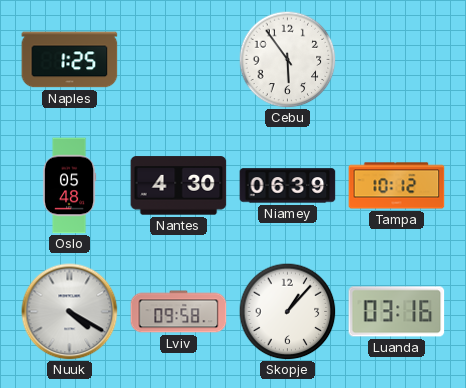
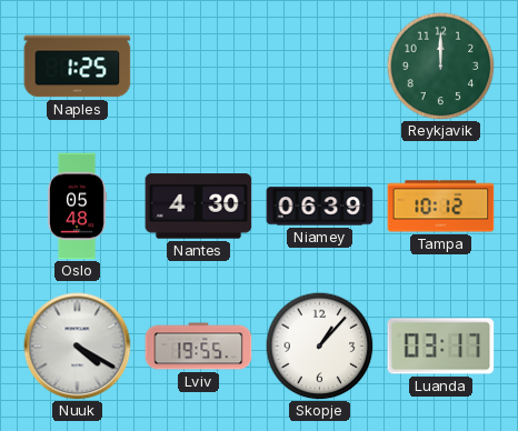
Cebu: 5:54 -> none
Reykjavik: none -> 12:00
Lviv: 09:58 -> 19:55
Luanda: 03:16 -> 03:17
